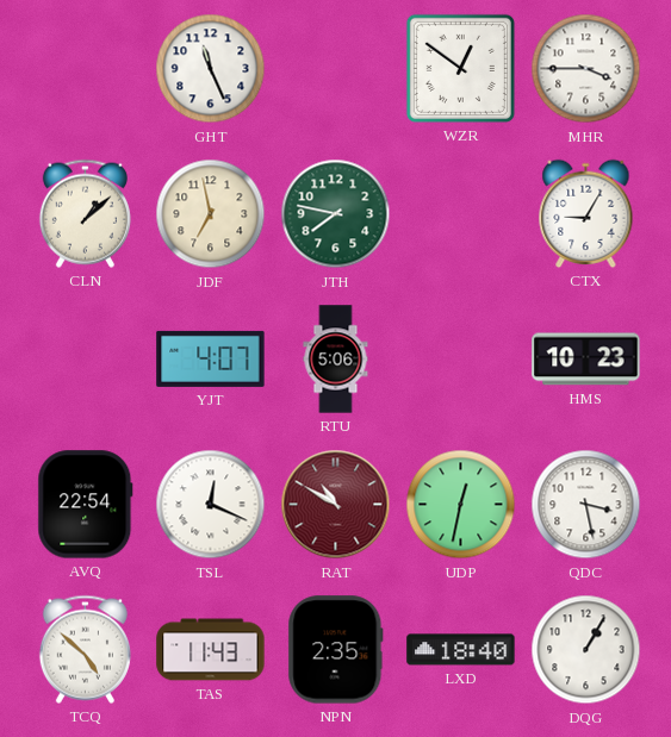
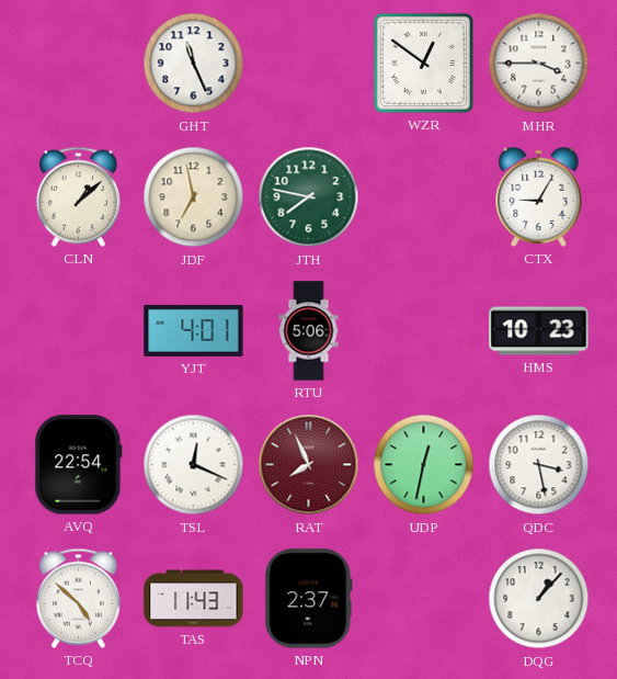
YJT: 4:07 -> 4:01
RAT: 10:50 -> 7:56
NPN: 2:35 -> 2:37
LXD: 18:40 -> none
DQG: 1:05 -> 1:07
